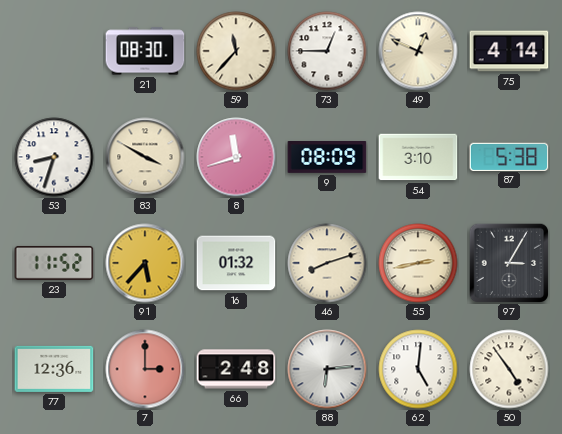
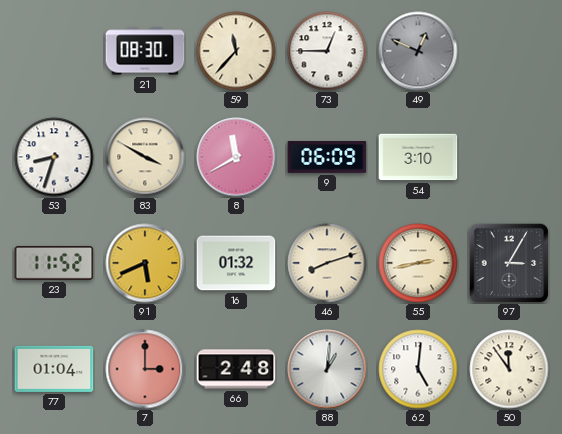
49 dial: cream -> grey
75: 4:14 -> none
8: 11:42 -> 11:40
9: 08:09 -> 06:09
87: 5:38 -> none
91: 5:37 -> 5:41
77: 12:36 -> 01:04
88: 6:14 -> 1:01
50: 4:54 -> 11:54
